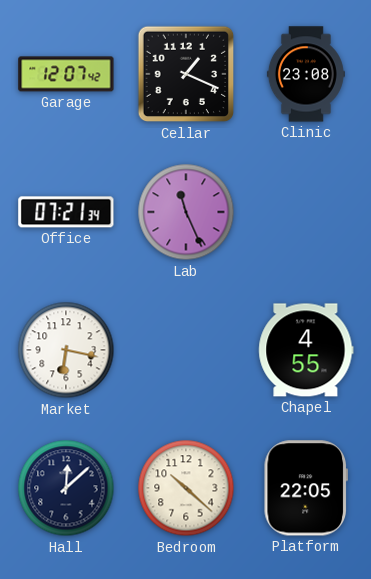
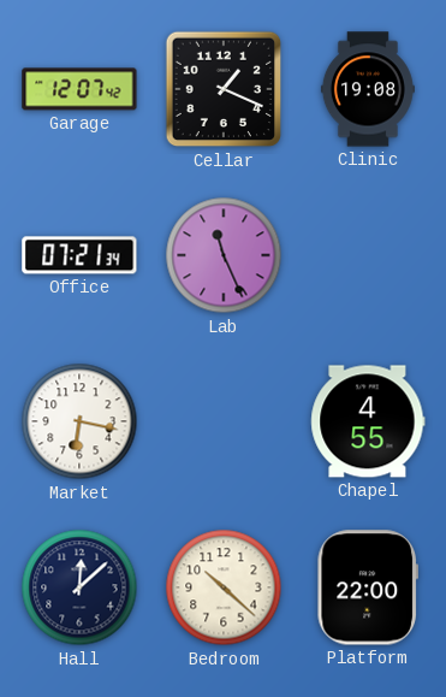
Clinic: 23:08 -> 19:08
Platform: 22:05 -> 22:00
